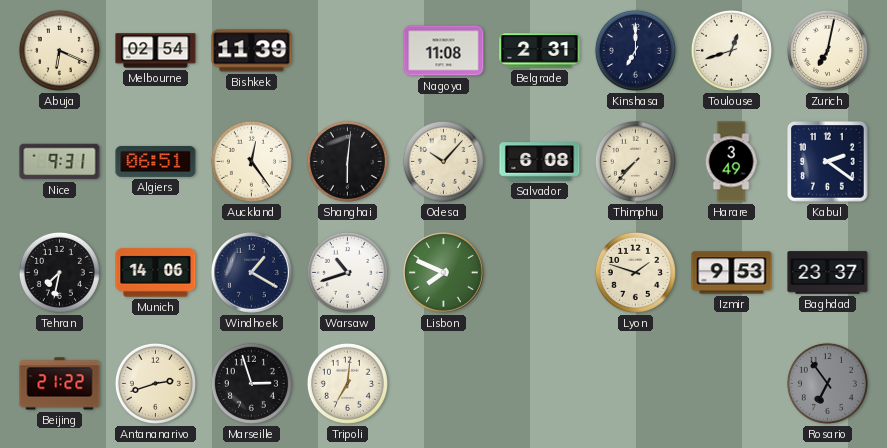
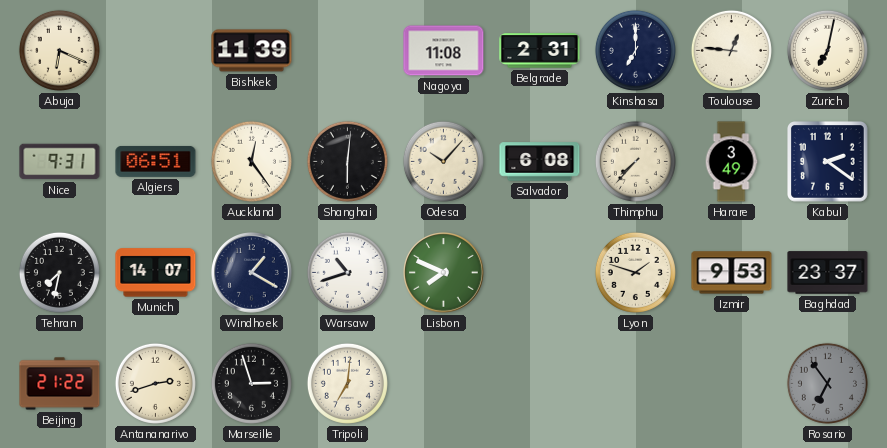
Melbourne: 02:54 -> none
Toulouse: 12:42 -> 12:46
Munich: 14:06 -> 14:07
